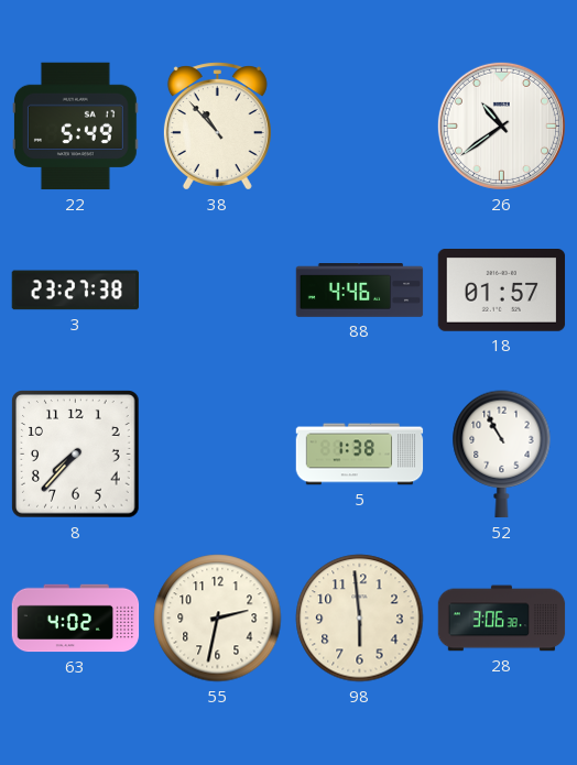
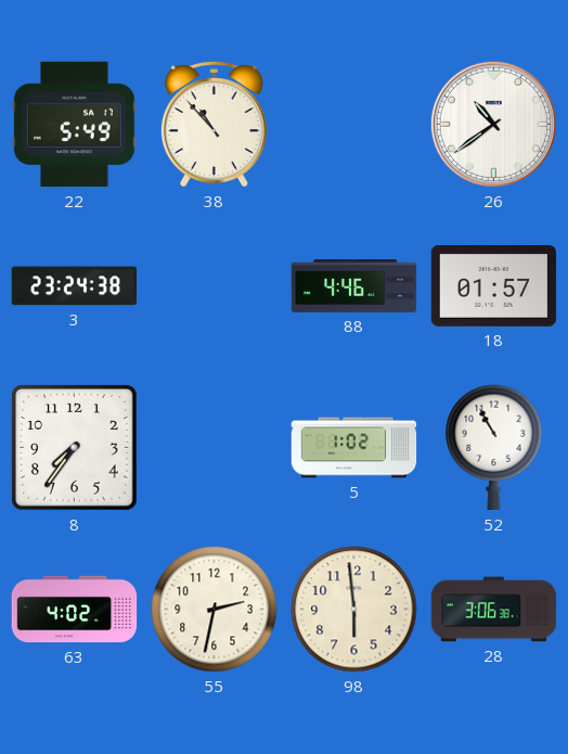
3: 23:27 -> 23:24
8: 7:37 -> 7:36
5: 1:38 -> 1:02
